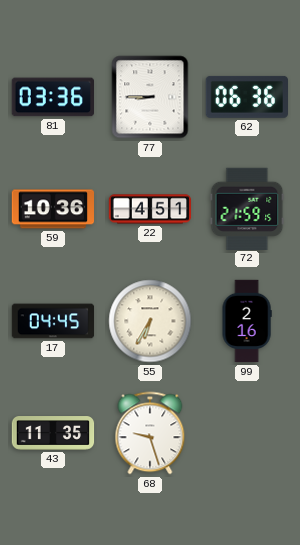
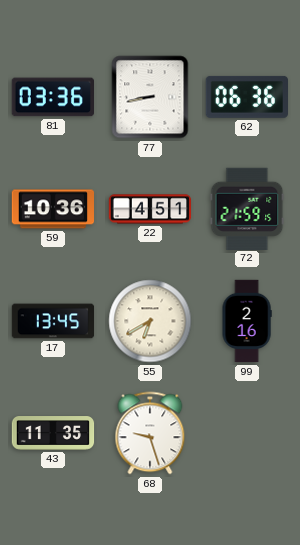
77: 8:45 -> 8:43
17: 04:45 -> 13:45
55: 6:35 -> 6:40
